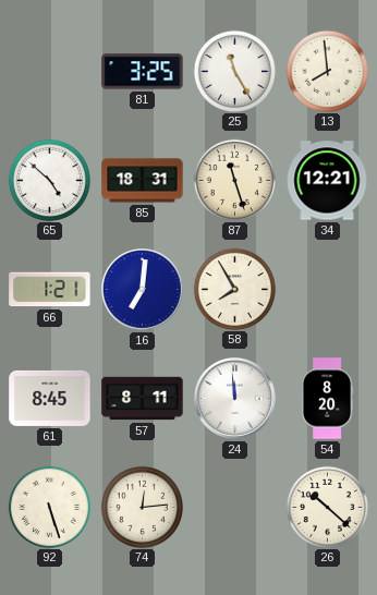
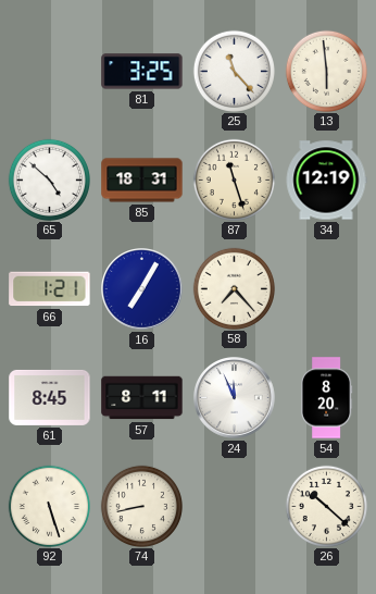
25: 11:25 -> 11:23
13: 7:59 -> 5:59
34: 12:21 -> 12:19
16: 7:01 -> 7:05
58: 7:55 -> 7:23
24: 11:59 -> 11:56
74: 12:14 -> 8:43
